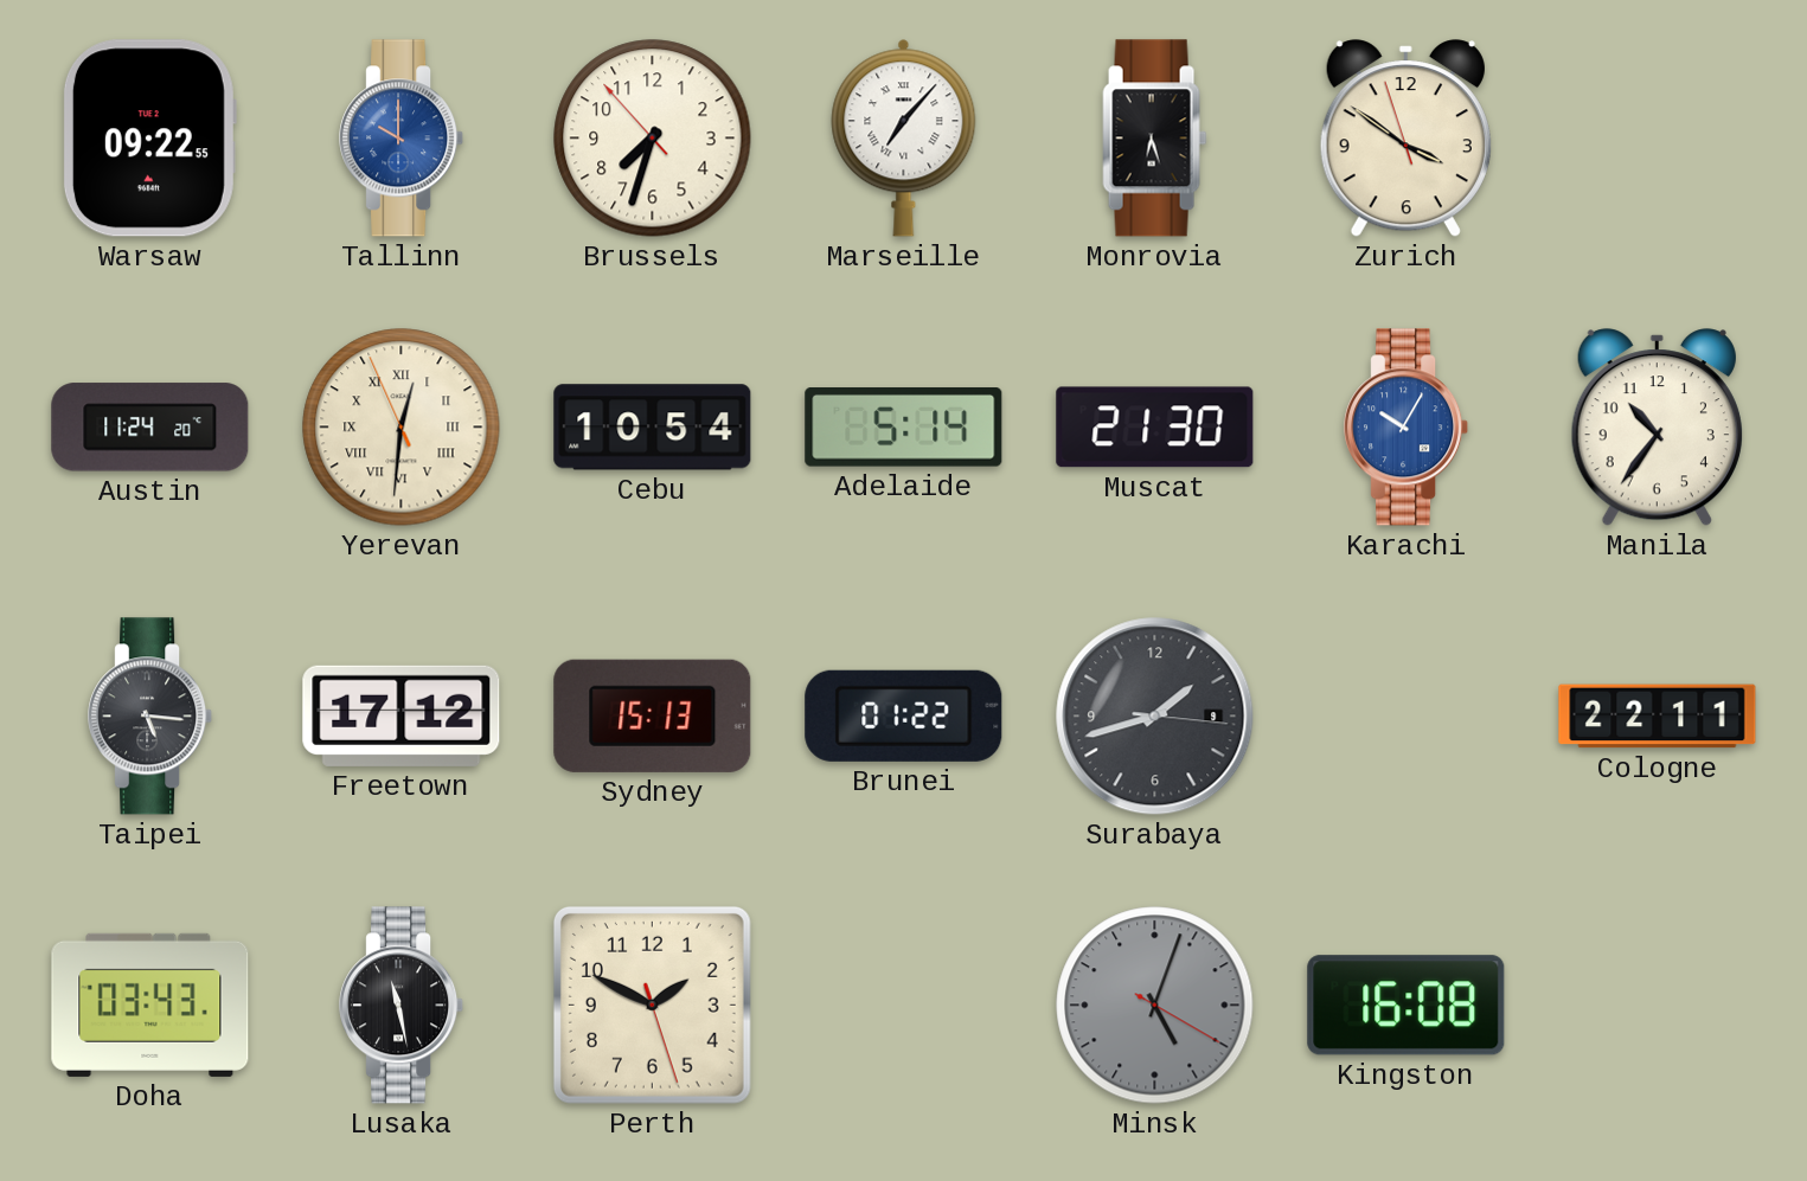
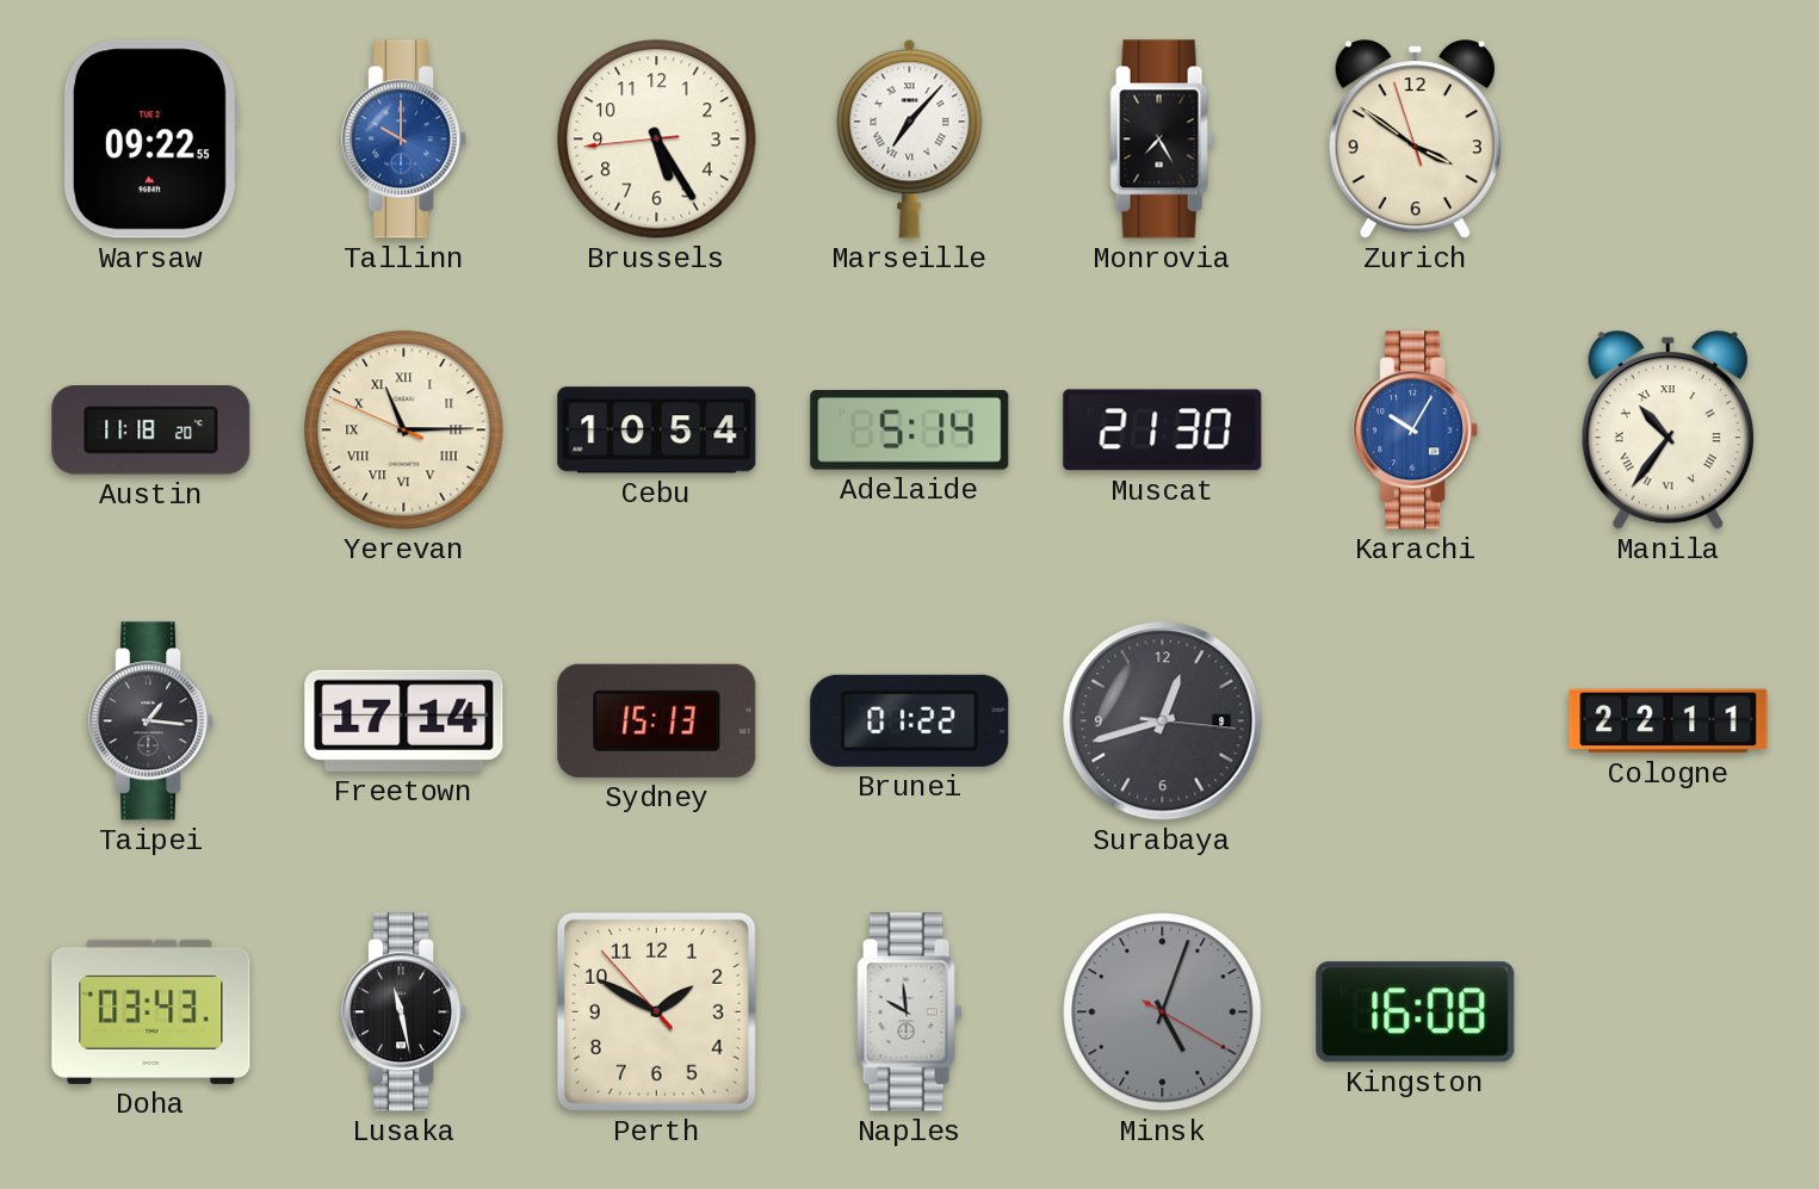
Brussels: 7:32 -> 5:24
Monrovia: 6:27 -> 7:25
Austin: 11:24 -> 11:18
Yerevan: 12:30 -> 11:14
Manila numerals: Arabic -> Roman
Taipei: 5:16 -> 1:16
Freetown: 17:12 -> 17:14
Surabaya: 1:42 -> 12:42
Perth: 1:49:27 -> 1:49:53
Naples: none -> 9:59
